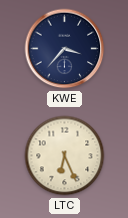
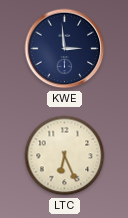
KWE: 3:37 -> 2:59
